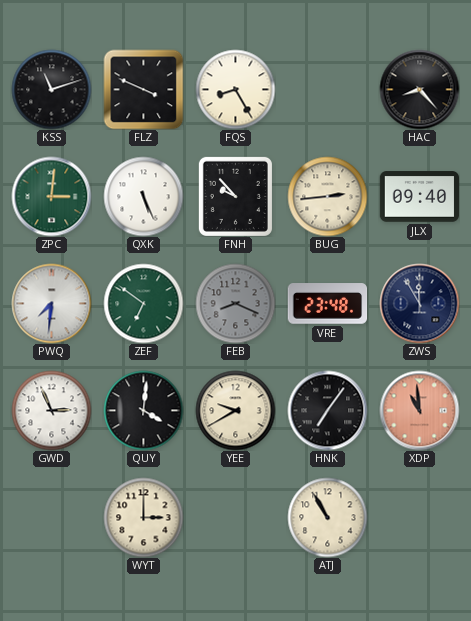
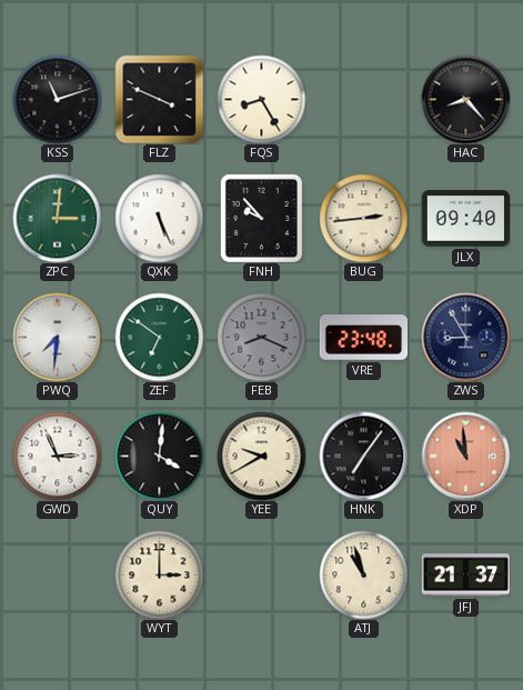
ZWS: 11:55 -> 8:55
ATJ: 10:55 -> 10:57
JFJ: none -> 21:37
